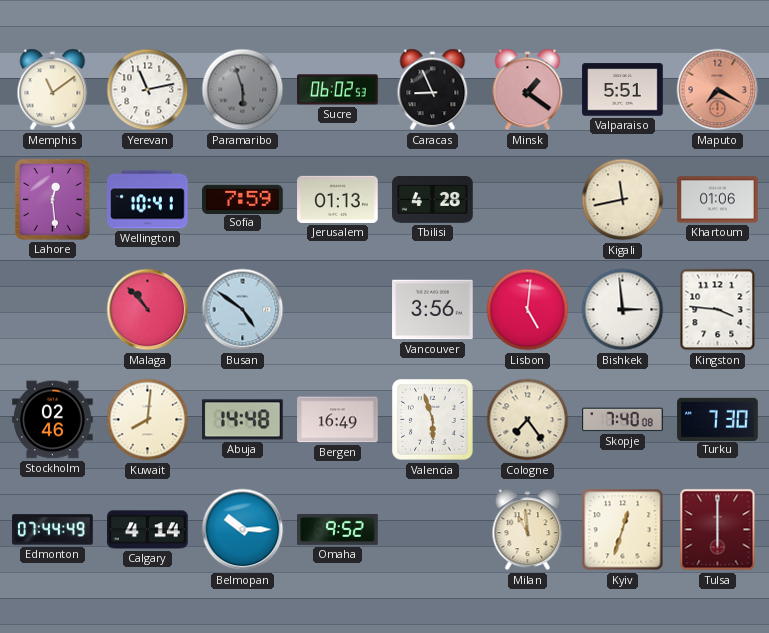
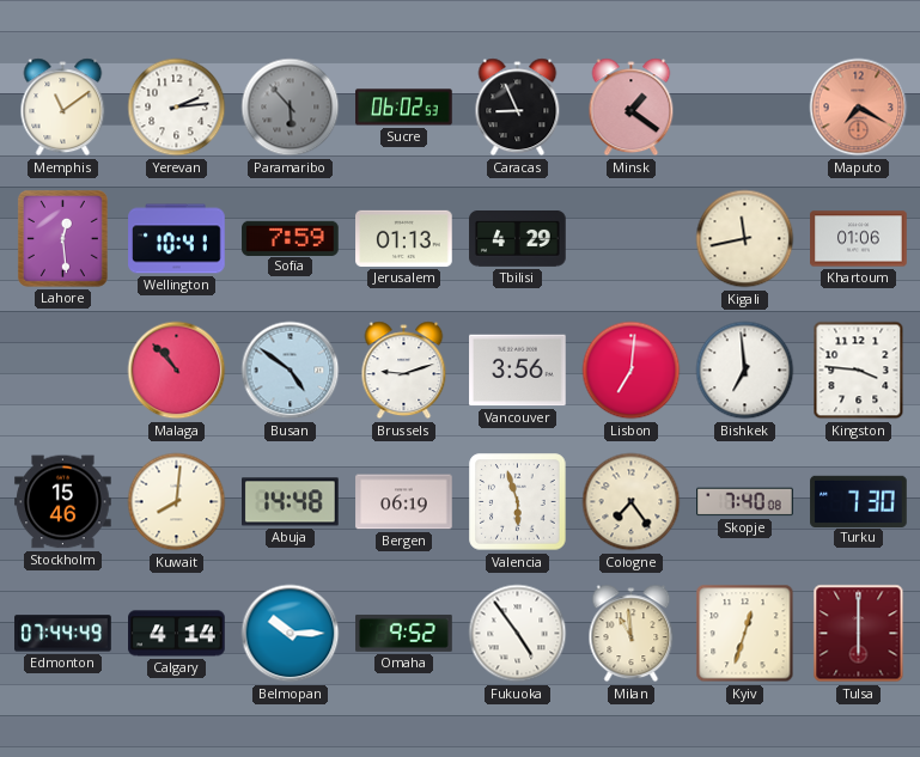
Yerevan: 11:13 -> 2:14
Paramaribo: 5:57 -> 5:53
Valparaiso: 5:51 -> none
Tbilisi: 4:28 -> 4:29
Brussels: none -> 9:12
Lisbon: 5:01 -> 7:01
Bishkek: 2:59 -> 6:59
Stockholm: 02:46 -> 15:46
Bergen: 16:49 -> 06:19
Fukuoka: none -> 4:54
